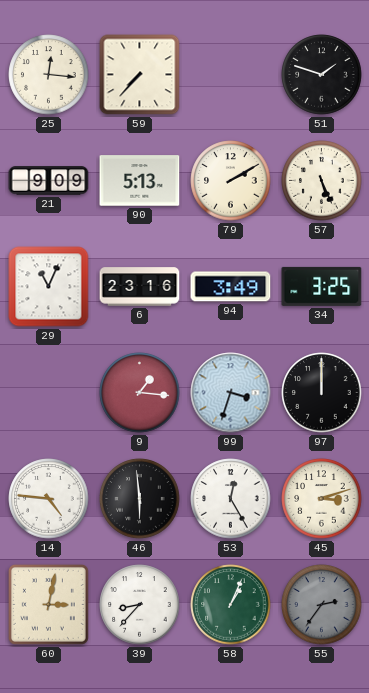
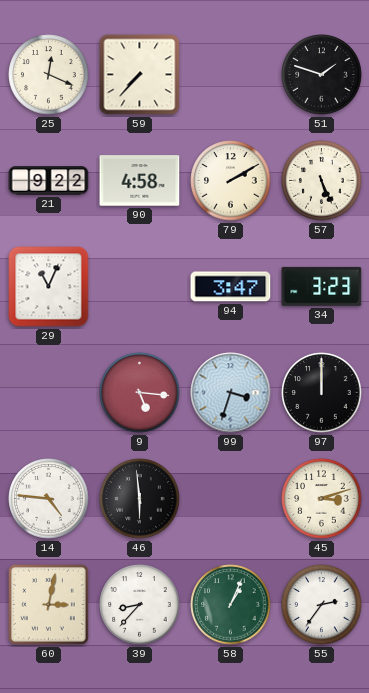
25: 12:16 -> 12:19
21: 9:09 -> 9:22
90: 5:13 -> 4:58
6: 23:16 -> none
94: 3:49 -> 3:47
34: 3:25 -> 3:23
9: 1:16 -> 5:16
53: 12:25 -> none
55 dial: grey -> white
